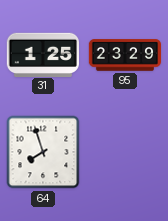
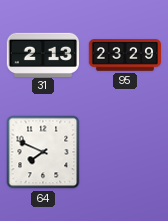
31: 1:25 -> 2:13
64: 7:57 -> 7:49
